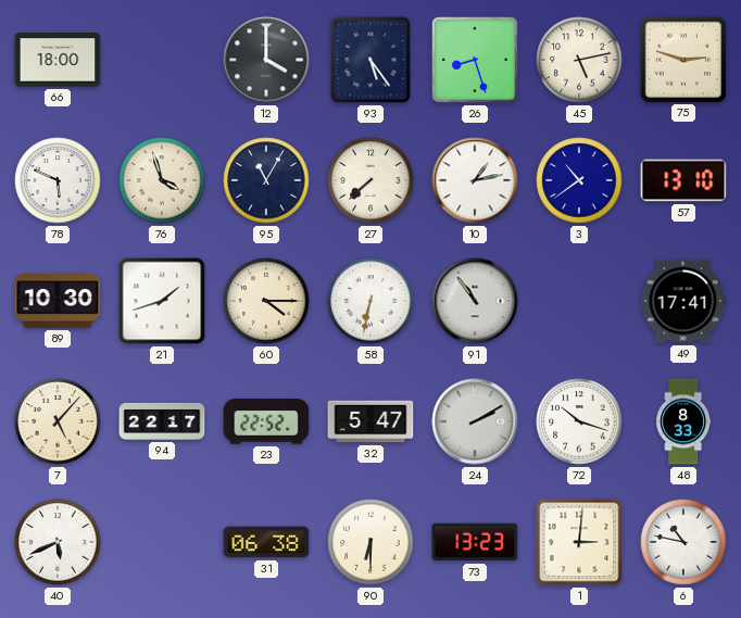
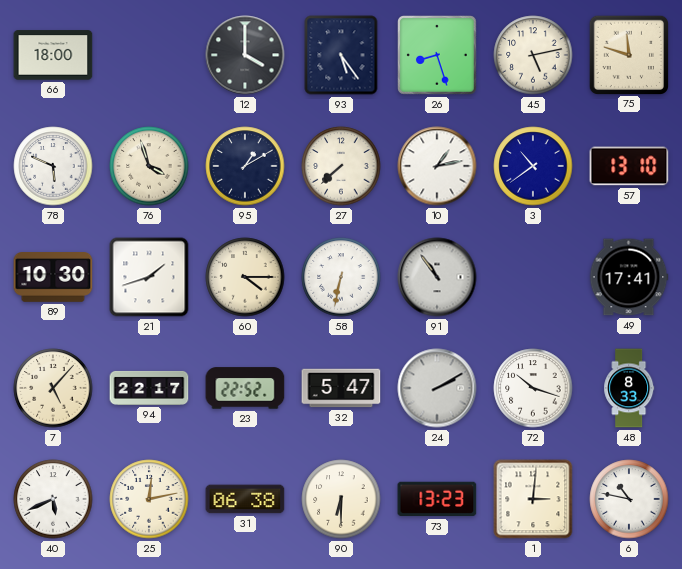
75: 2:48 -> 11:48
95: 11:05 -> 1:10
25: none -> 12:13
